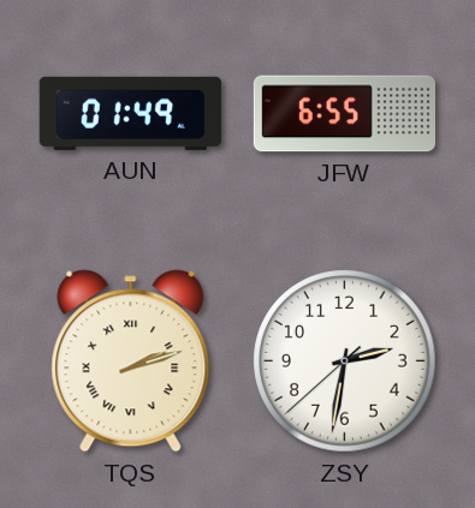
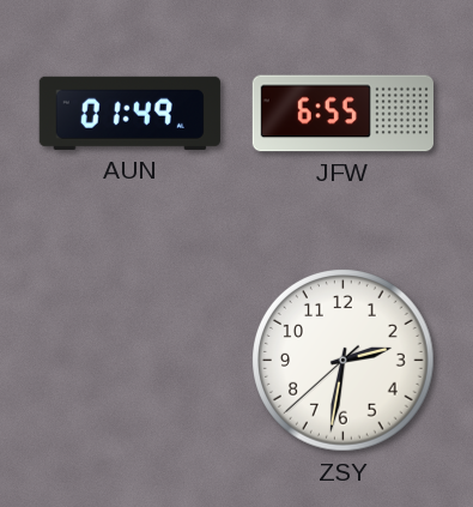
TQS: 2:12 -> none
